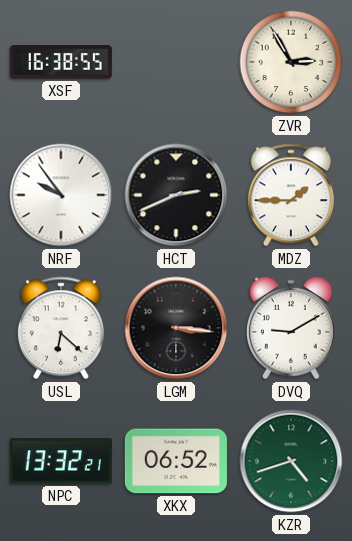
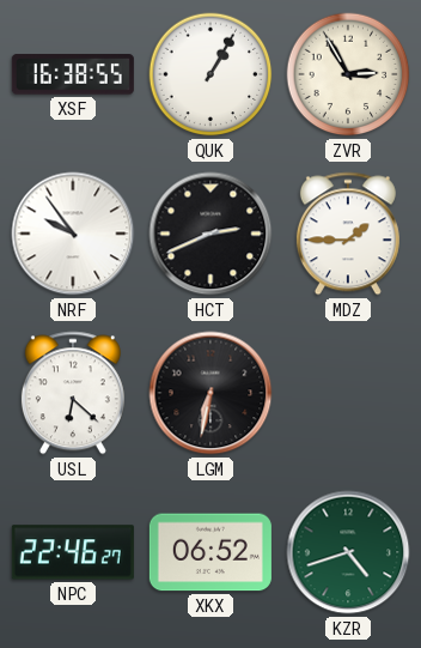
QUK: none -> 1:05
LGM: 3:16 -> 6:32
DVQ: 9:10 -> none
NPC: 13:32 -> 22:46
